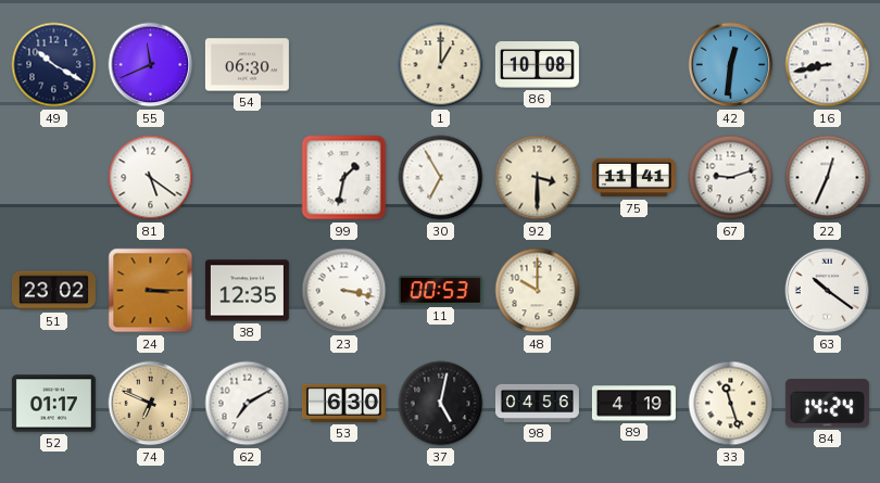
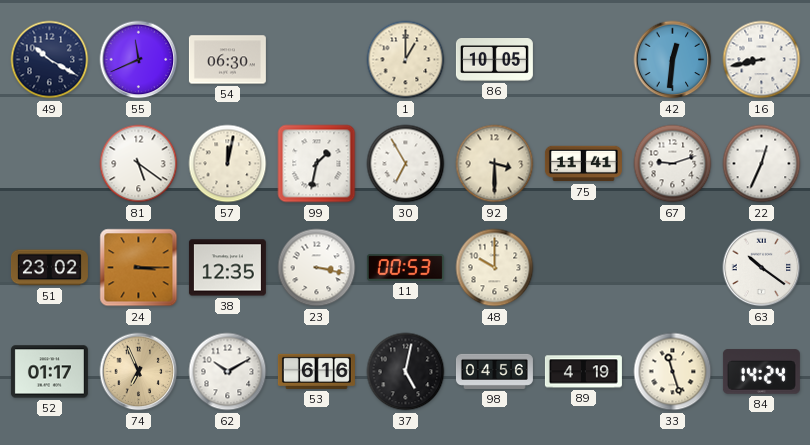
86: 10:08 -> 10:05
57: none -> 12:02
74: 6:49 -> 6:56
62: 7:10 -> 10:10
53: 6:30 -> 6:16
